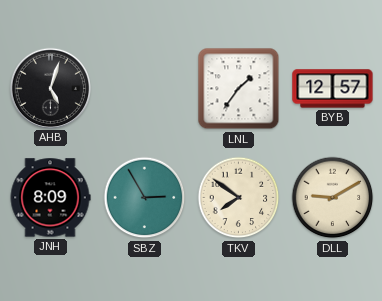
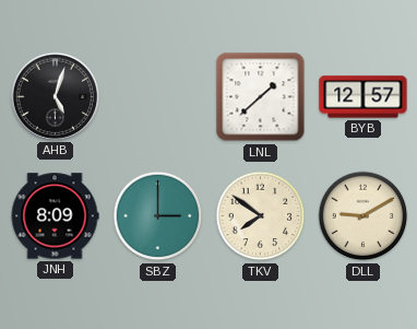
LNL: 1:36 -> 1:38
SBZ: 2:55 -> 3:00
